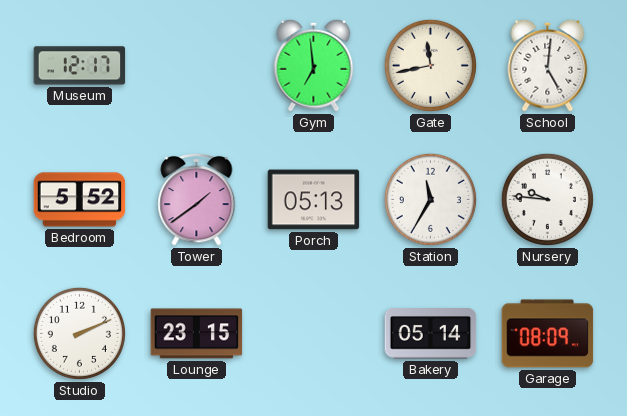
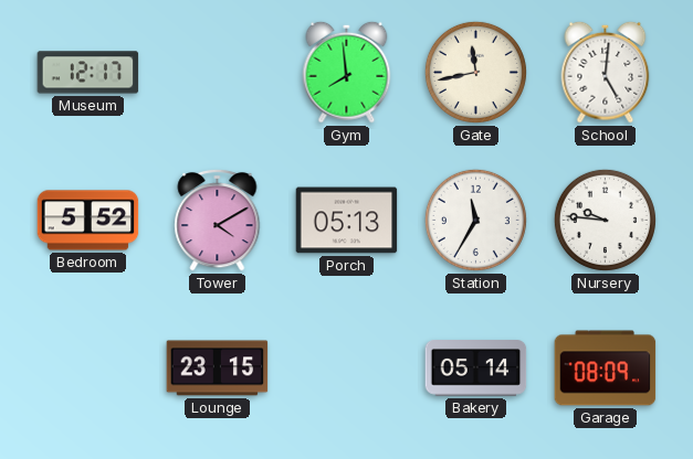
Gym: 6:59 -> 7:59
Tower: 1:39 -> 4:10
Studio: 2:11 -> none
